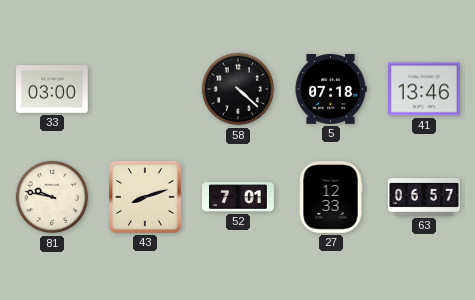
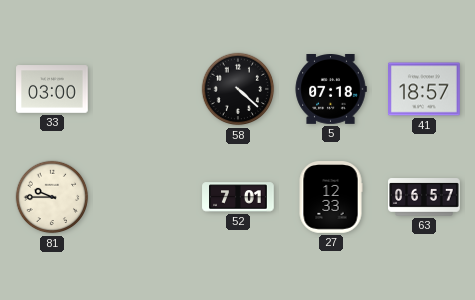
41: 13:46 -> 18:57
81: 9:47 -> 9:45
43: 8:12 -> none
